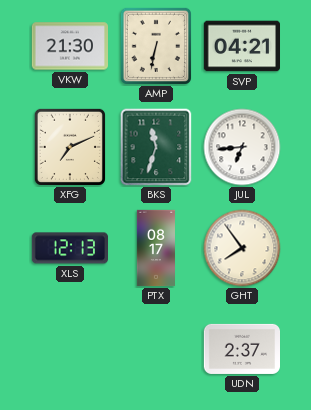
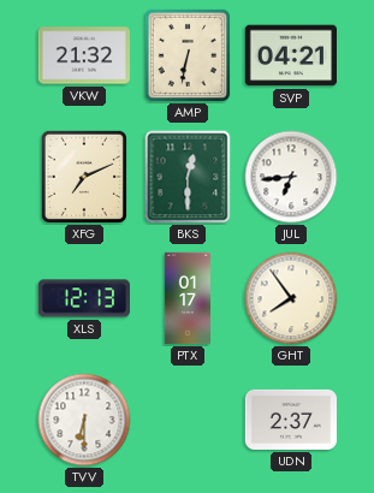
VKW: 21:30 -> 21:32
BKS: 11:33 -> 12:30
PTX: 08:17 -> 01:17
TVV: none -> 6:30
